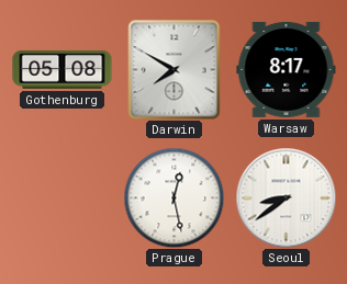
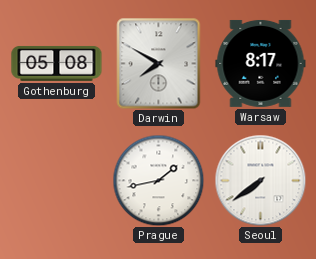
Prague: 12:28 -> 1:43
Seoul: 8:39 -> 7:39
